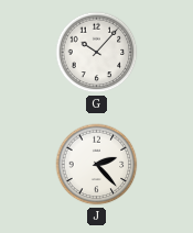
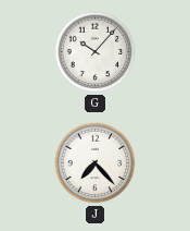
J: 2:23 -> 7:23
